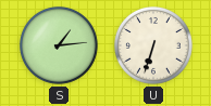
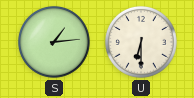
U: 6:33 -> 6:30
